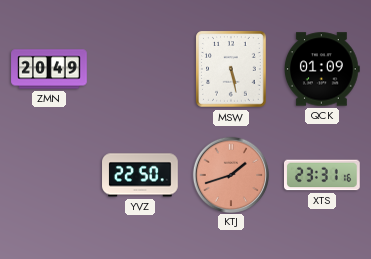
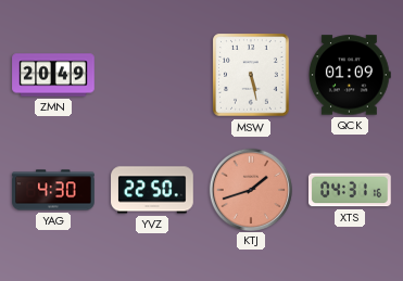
YAG: none -> 4:30
XTS: 23:31 -> 04:31
